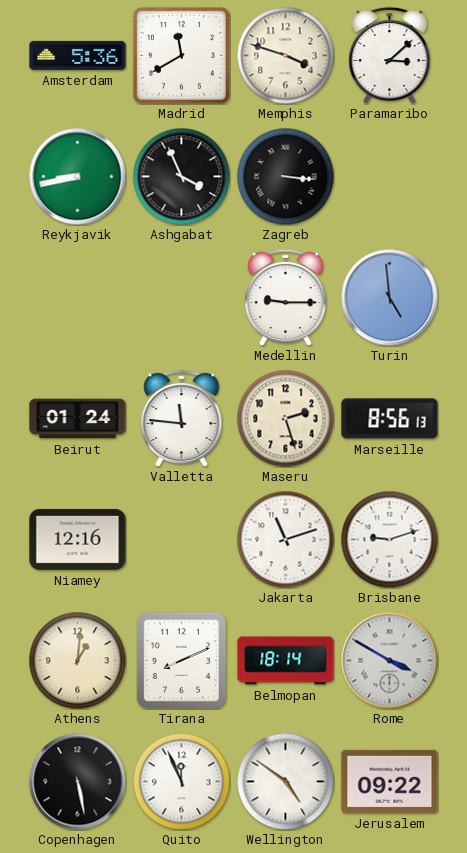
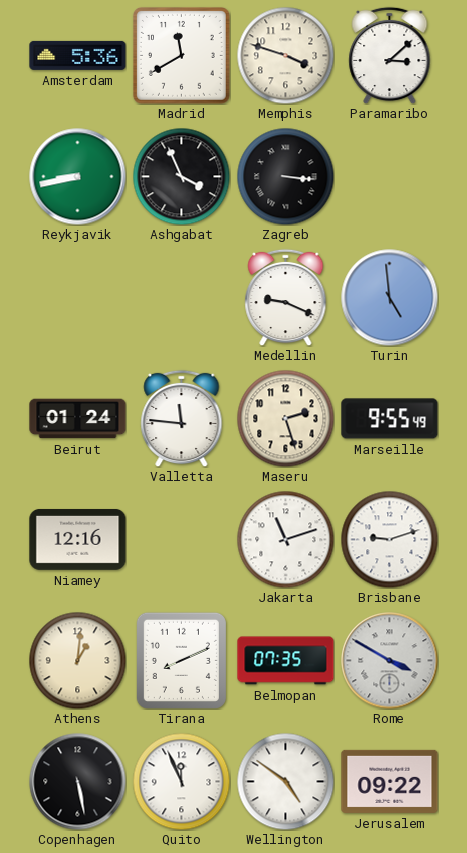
Medellin: 9:15 -> 9:19
Marseille: 8:56 -> 9:55
Belmopan: 18:14 -> 07:35
